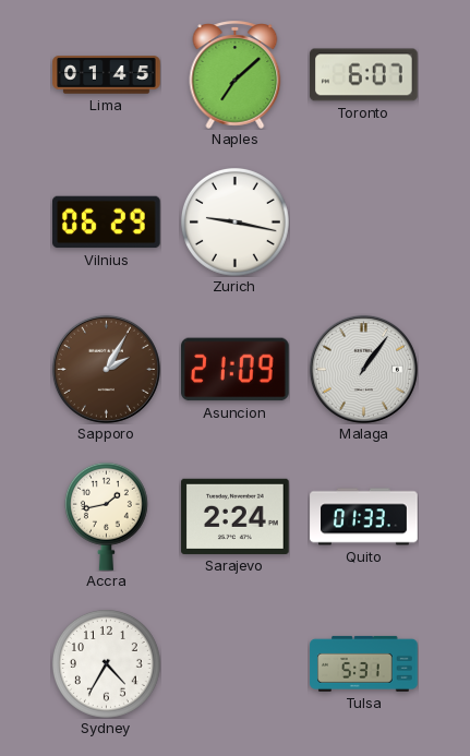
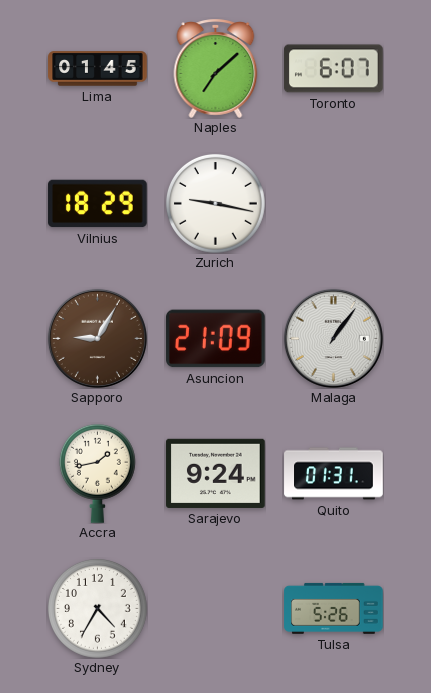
Vilnius: 06:29 -> 18:29
Sapporo: 2:05 -> 9:05
Sarajevo: 2:24 -> 9:24
Quito: 01:33 -> 01:31
Tulsa: 5:31 -> 5:26
